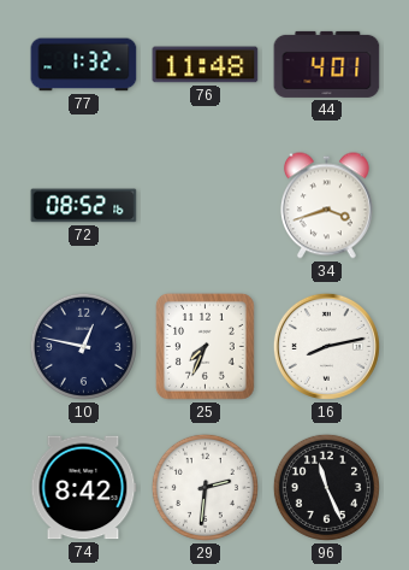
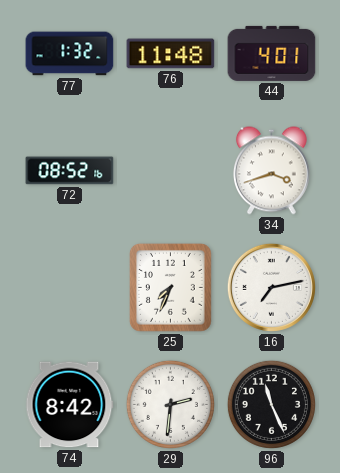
10: 12:47 -> none
16: 8:13 -> 7:13
